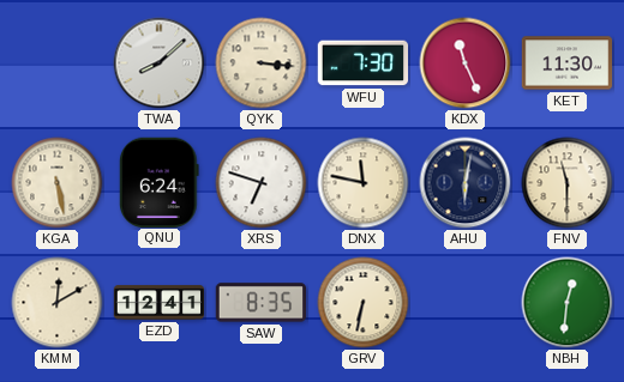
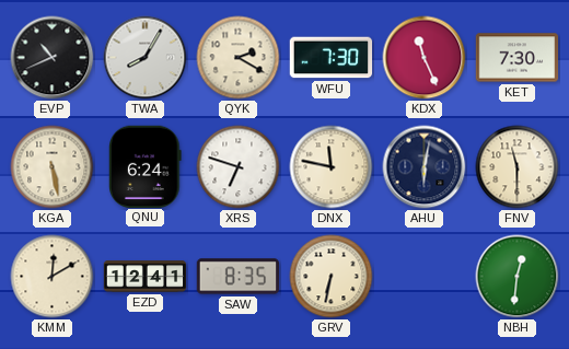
EVP: none -> 10:41
TWA: 8:08 -> 8:05
QYK: 3:16 -> 2:20
KET: 11:30 -> 7:30
